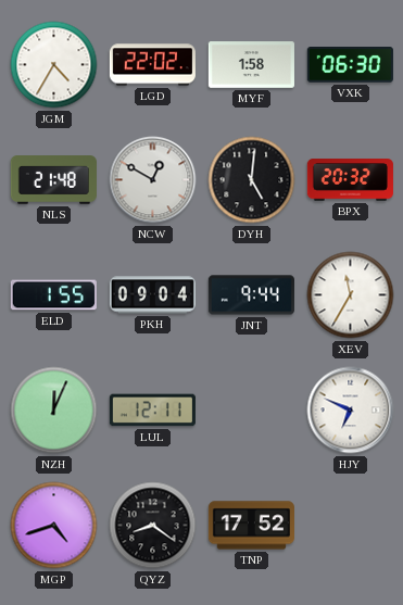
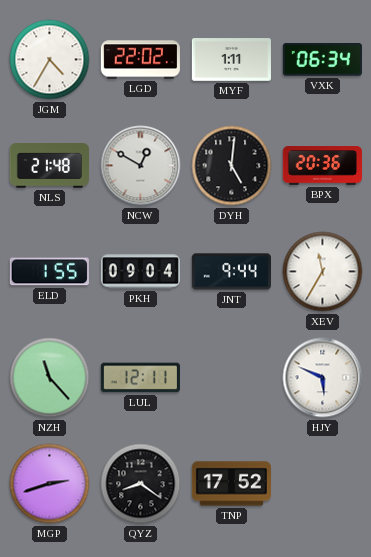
MYF: 1:58 -> 1:11
VXK: 06:30 -> 06:34
BPX: 20:32 -> 20:36
NZH: 12:04 -> 11:23
HJY: 6:49 -> 5:49
MGP: 4:42 -> 2:42
